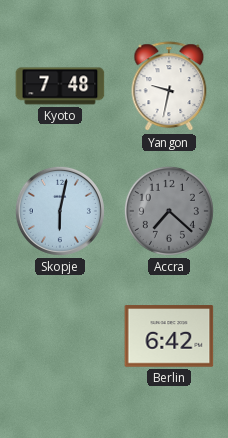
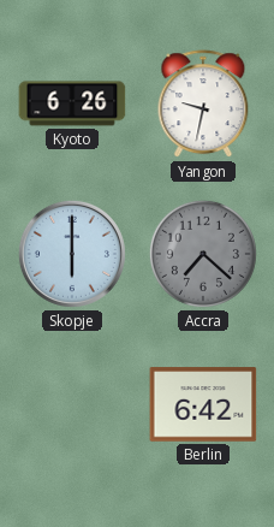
Kyoto: 7:48 -> 6:26
Skopje: 6:02 -> 6:00
